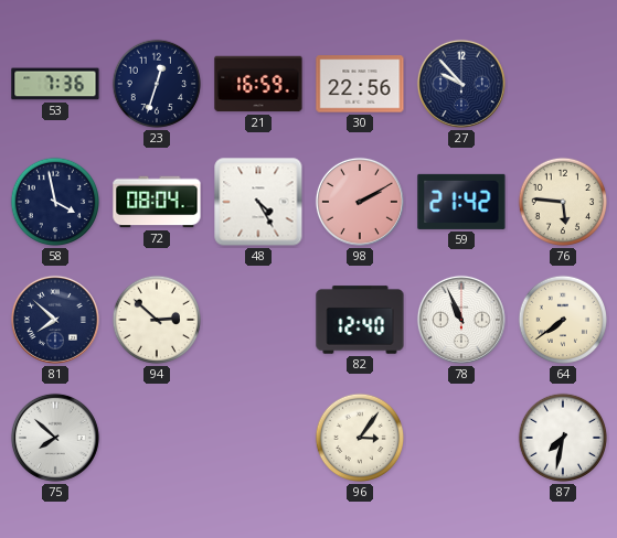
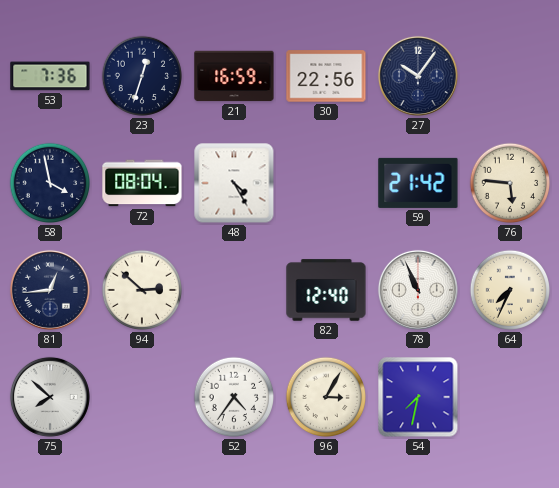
27: 9:53 -> 10:06
98: 2:10 -> none
81: 7:52 -> 12:44
64: 7:39 -> 7:34
52: none -> 4:36
96: 3:06 -> 3:05
54: none -> 7:32
87: 7:32 -> none
